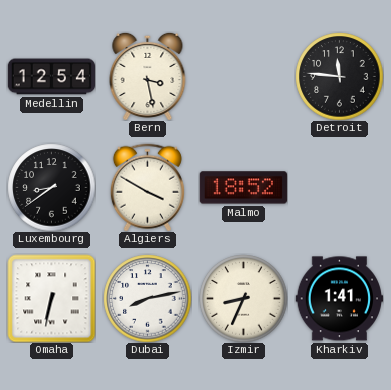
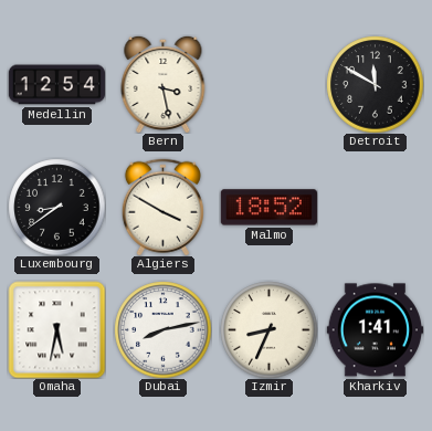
Detroit: 11:46 -> 11:50
Omaha: 6:32 -> 5:32
